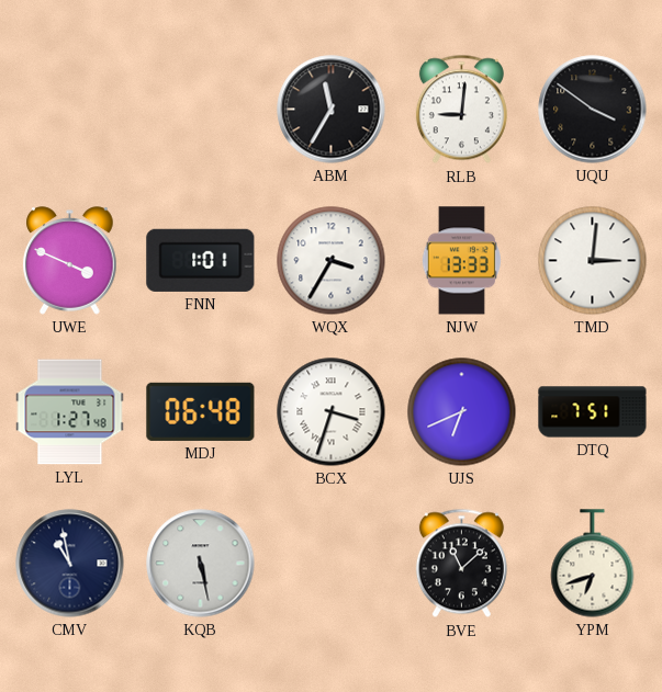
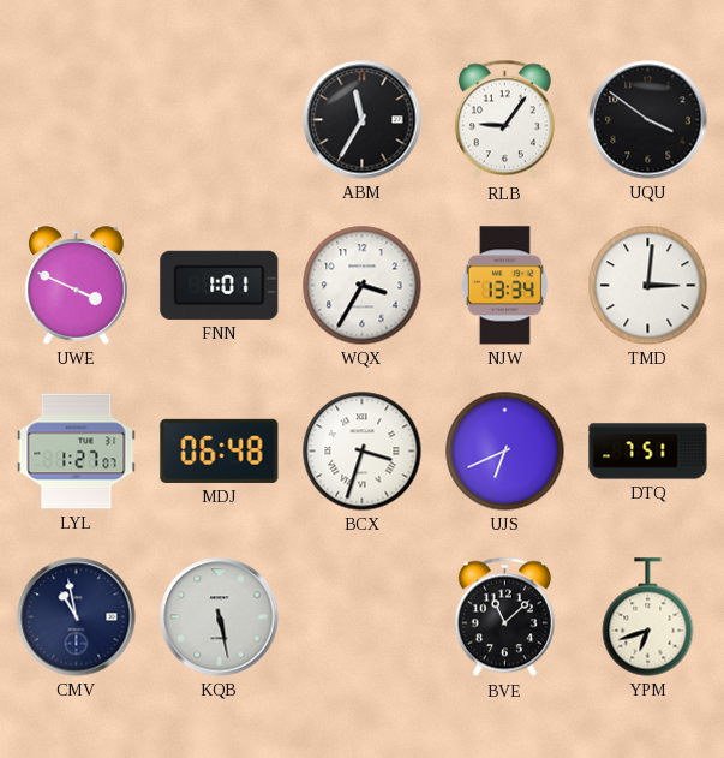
RLB: 9:01 -> 9:06
NJW: 13:33 -> 13:34
LYL: 1:27:48 -> 1:27:07
